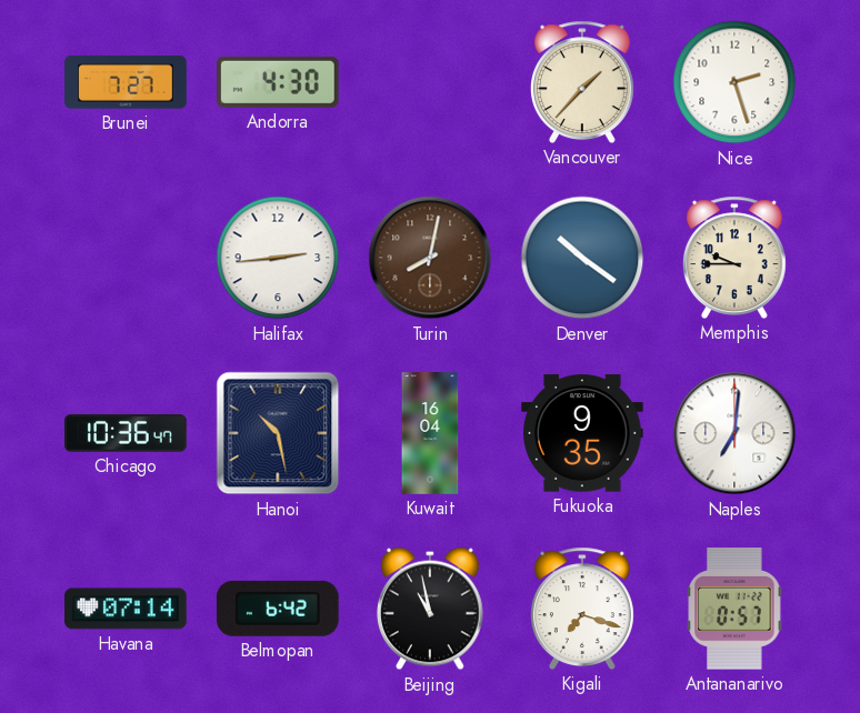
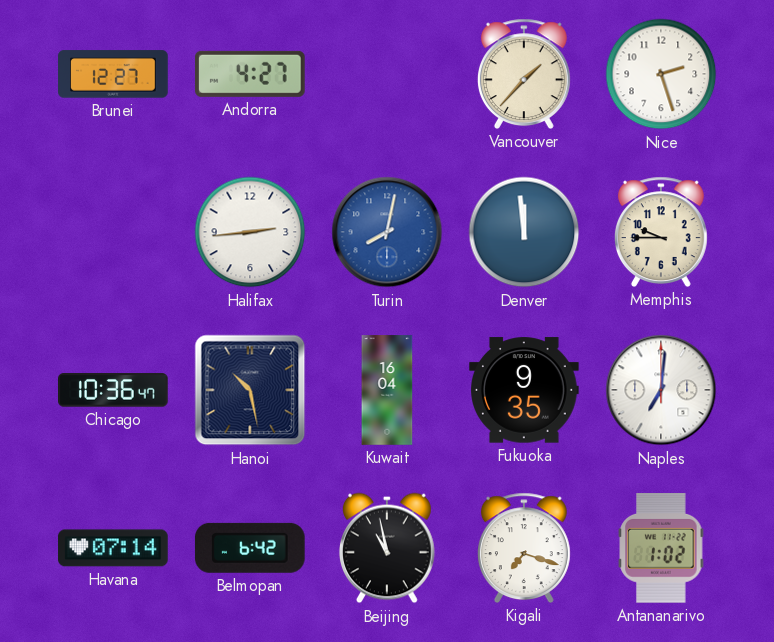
Brunei: 7:27 -> 12:27
Andorra: 4:30 -> 4:27
Turin dial: brown -> blue
Denver: 10:21 -> 11:59
Antananarivo: 0:57 -> 1:02
